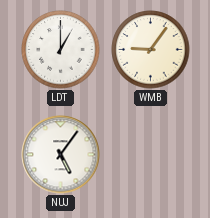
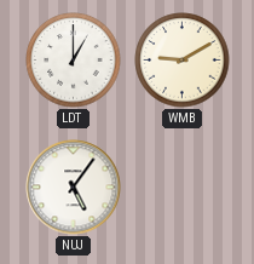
WMB: 9:06 -> 9:10
